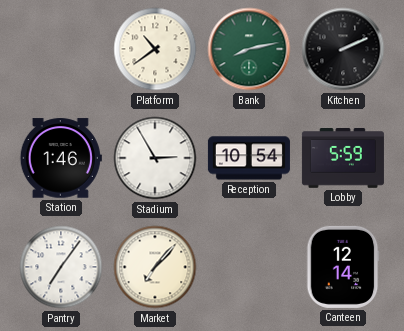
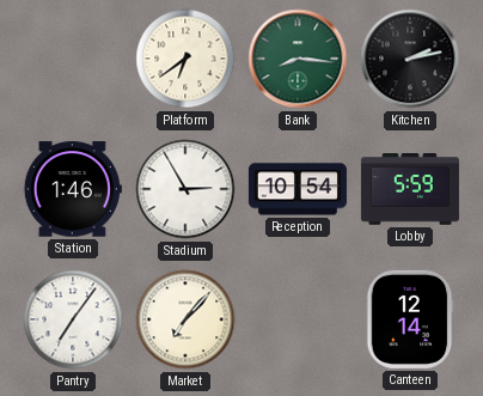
Platform: 10:39 -> 6:39
Bank: 8:13 -> 8:16
Kitchen: 2:11 -> 2:13
